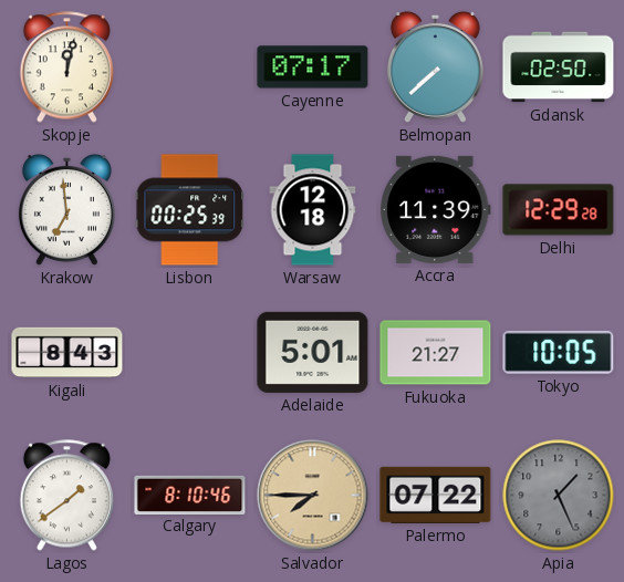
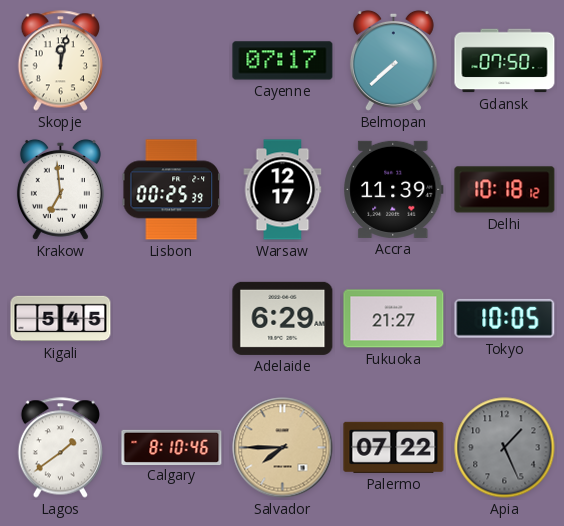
Gdansk: 02:50 -> 07:50
Warsaw: 12:18 -> 12:17
Delhi: 12:29 -> 10:18
Kigali: 8:43 -> 5:45
Adelaide: 5:01 -> 6:29
